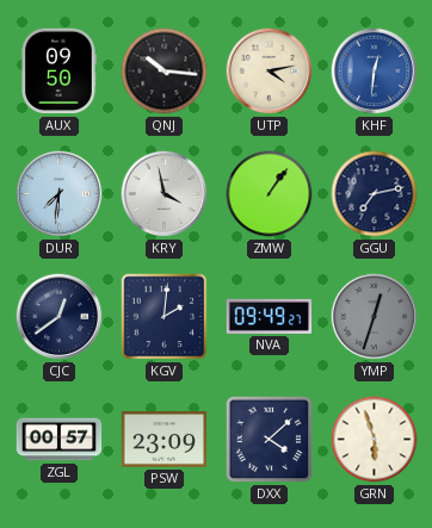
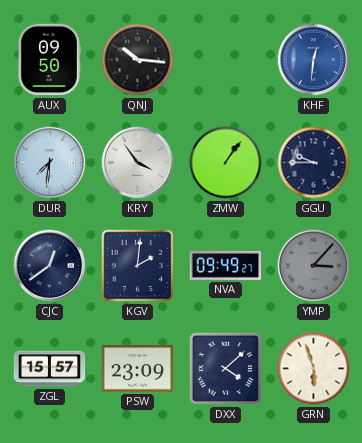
UTP: 4:13 -> none
KRY: 3:58 -> 3:54
GGU: 7:13 -> 9:45
YMP: 12:33 -> 3:07
ZGL: 00:57 -> 15:57
